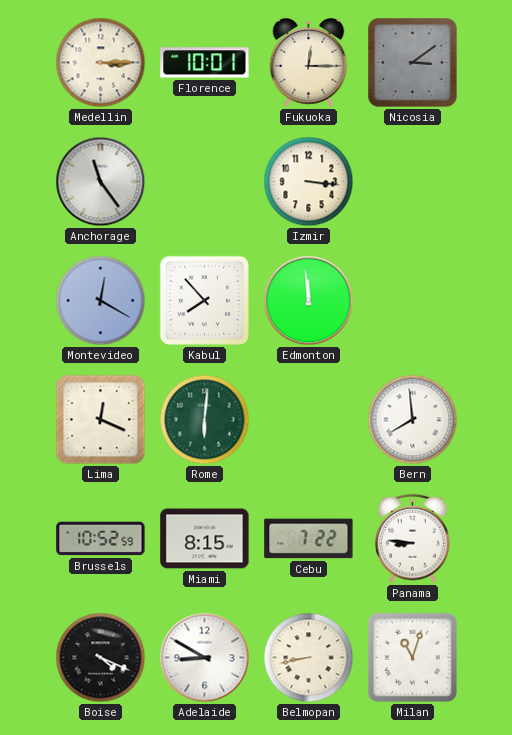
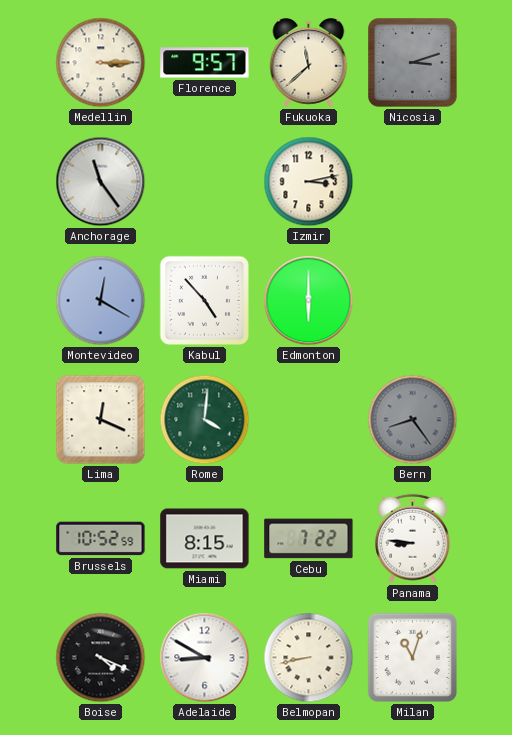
Florence: 10:01 -> 9:57
Fukuoka: 12:15 -> 11:38
Nicosia: 3:09 -> 3:12
Izmir: 3:16 -> 3:13
Kabul: 7:53 -> 4:53
Edmonton: 11:59 -> 6:00
Rome: 6:01 -> 4:01
Bern: 7:59 -> 8:24
Bern dial: white -> grey
